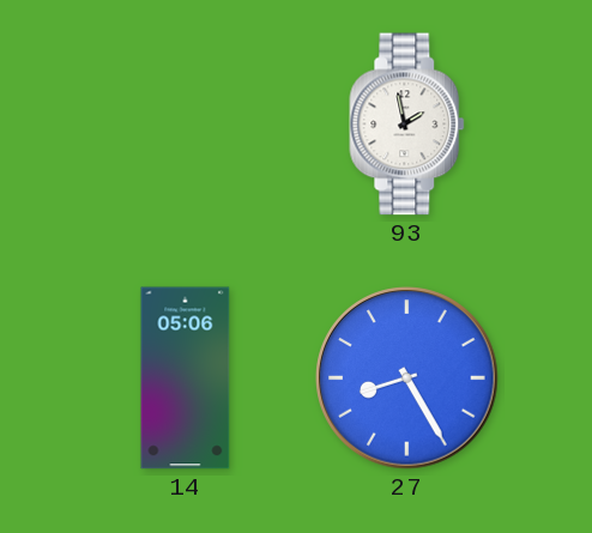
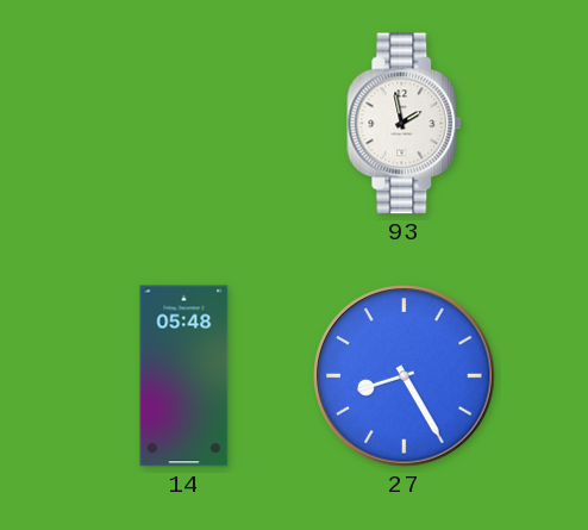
14: 05:06 -> 05:48
